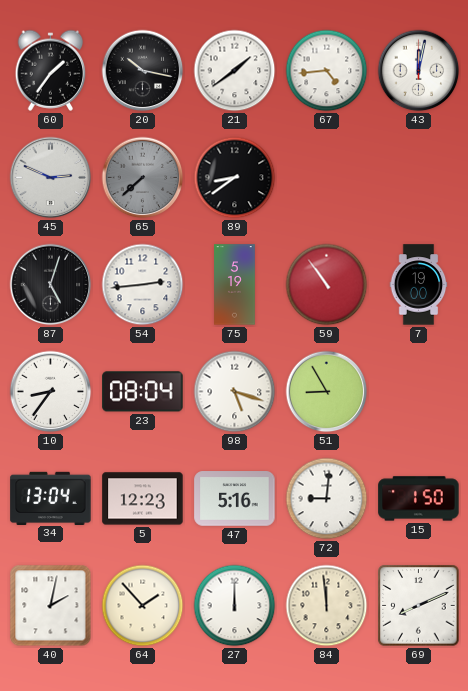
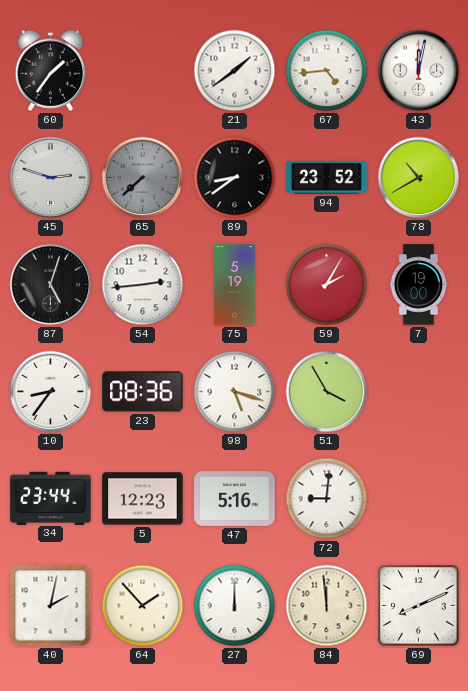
20: 10:17 -> none
45: 2:49 -> 2:48
94: none -> 23:52
78: none -> 10:40
59: 10:54 -> 2:05
23: 08:04 -> 08:36
51: 8:55 -> 3:55
34: 13:04 -> 23:44
15: 1:50 -> none
